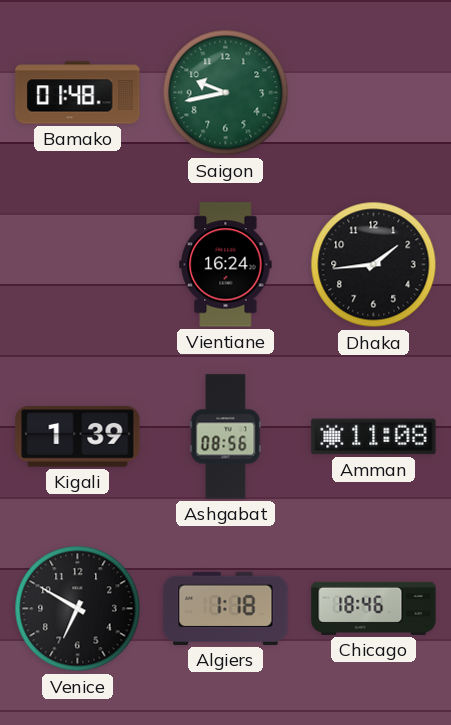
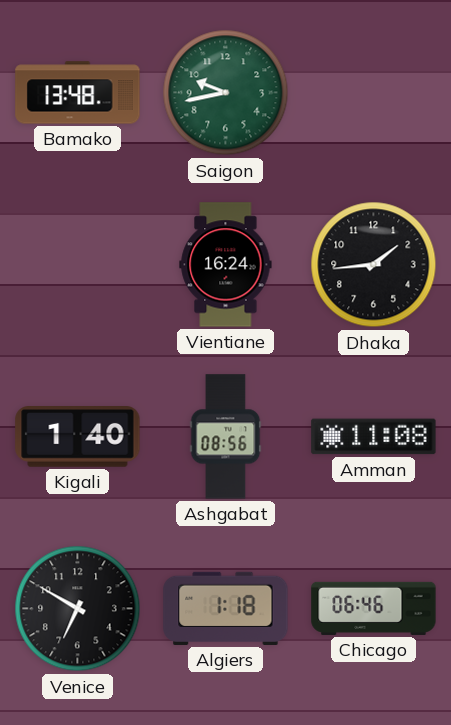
Bamako: 01:48 -> 13:48
Kigali: 1:39 -> 1:40
Chicago: 18:46 -> 06:46
